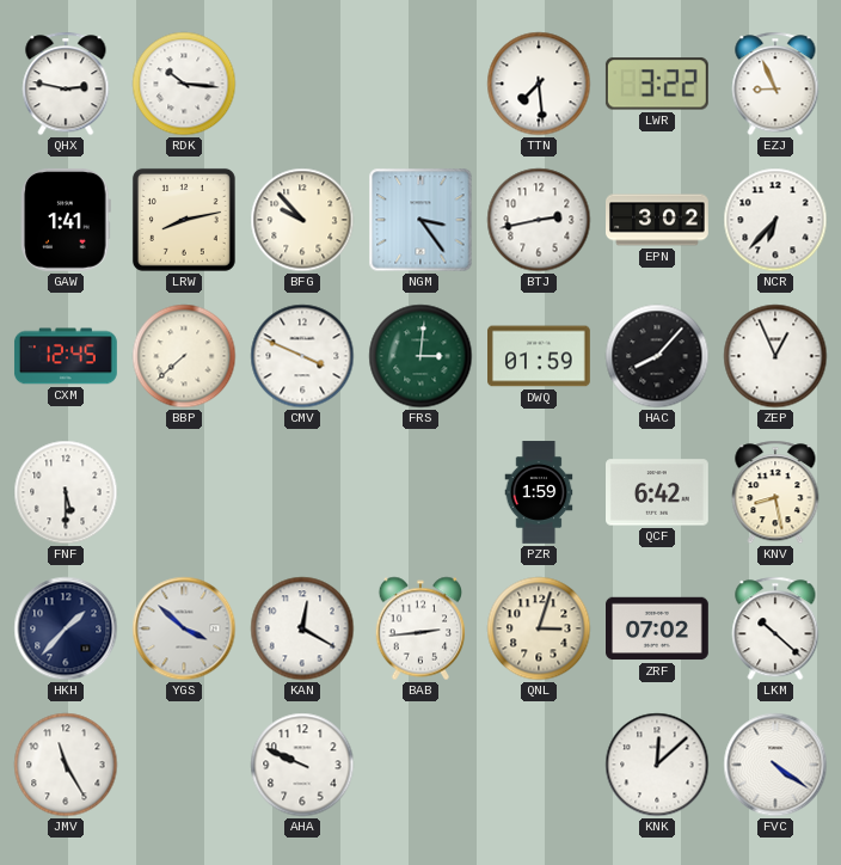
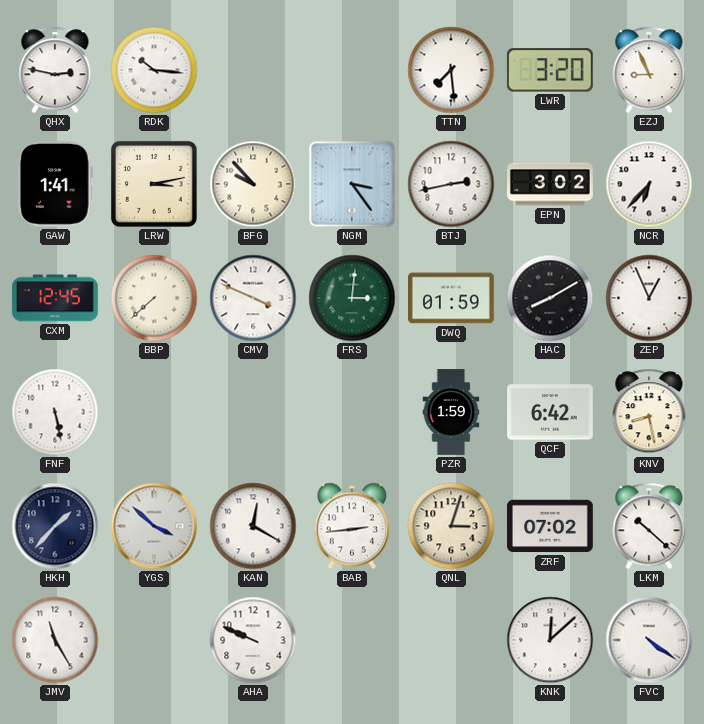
LWR: 3:22 -> 3:20
LRW: 8:13 -> 3:13
HAC: 8:07 -> 8:10
FNF: 5:30 -> 5:28
